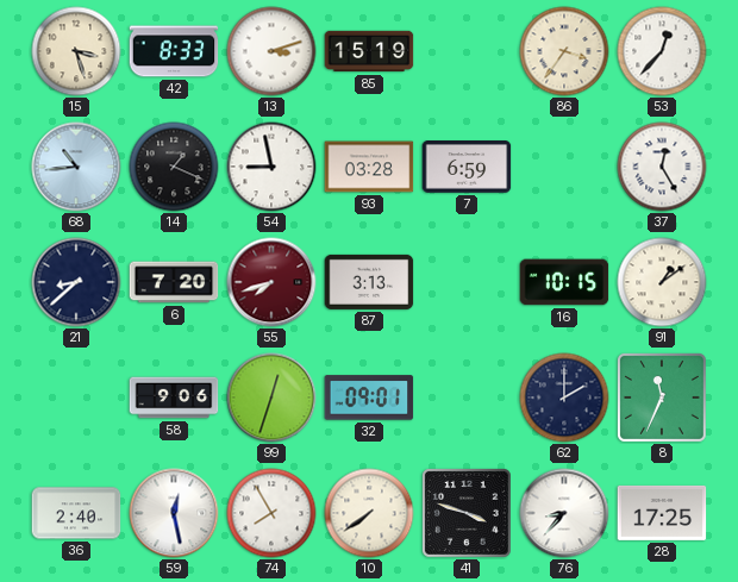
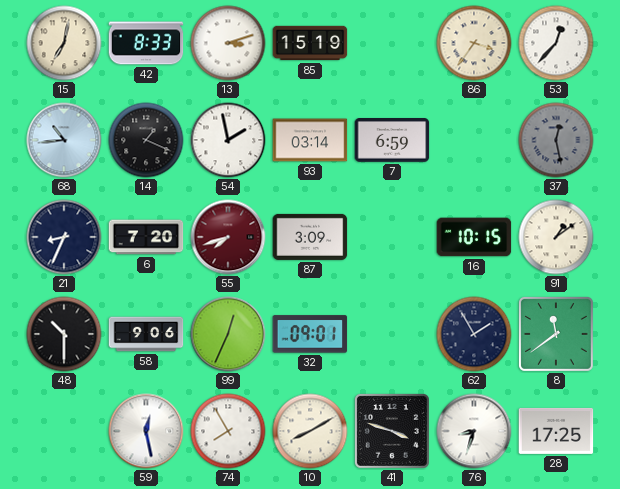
15: 3:27 -> 7:02
54: 8:58 -> 1:58
93: 03:28 -> 03:14
37: 12:25 -> 12:28
37 dial: white -> grey
21: 8:38 -> 8:34
87: 3:13 -> 3:09
48: none -> 10:30
99: 12:33 -> 12:34
62: 2:00 -> 1:55
8: 11:34 -> 11:39
36: 2:40 -> none
10: 7:39 -> 8:10
76: 8:37 -> 8:33
